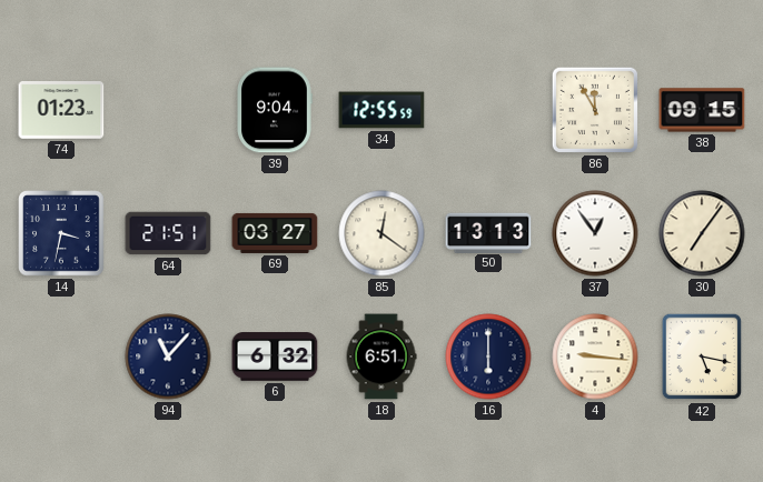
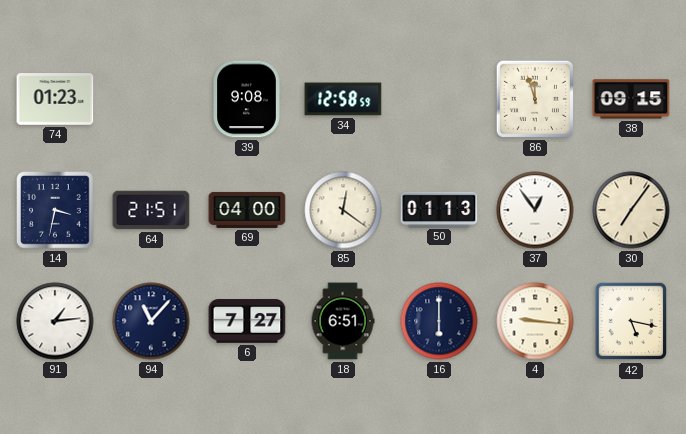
39: 9:04 -> 9:08
34: 12:55 -> 12:58
86: 11:55 -> 11:57
69: 03:27 -> 04:00
50: 13:13 -> 01:13
91: none -> 1:14
6: 6:32 -> 7:27
